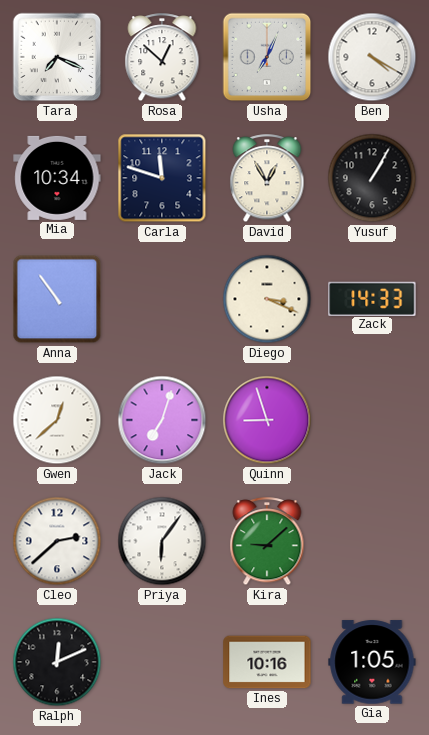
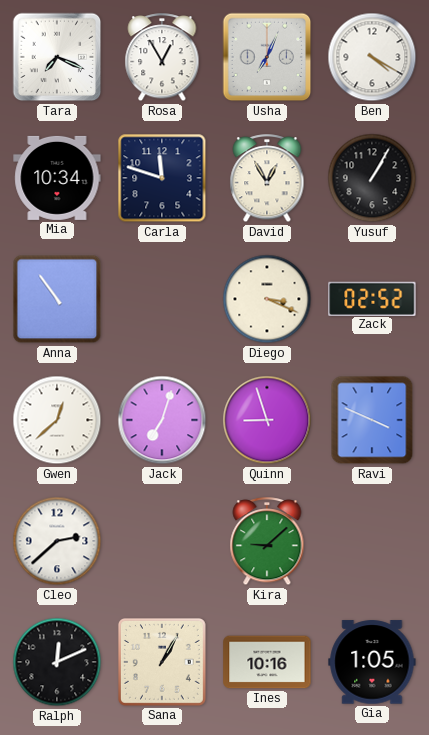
Rosa: 12:52 -> 12:55
Zack: 14:33 -> 02:52
Ravi: none -> 3:49
Priya: 6:06 -> none
Sana: none -> 1:05
